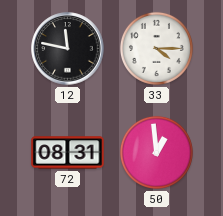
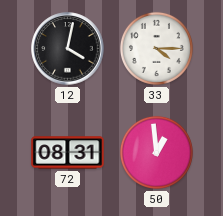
12: 11:47 -> 4:02
